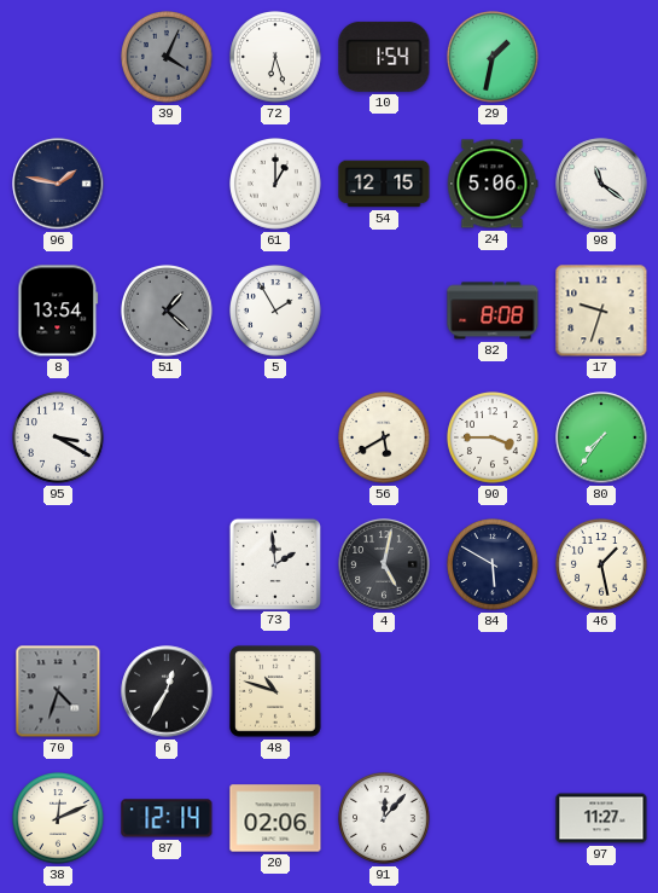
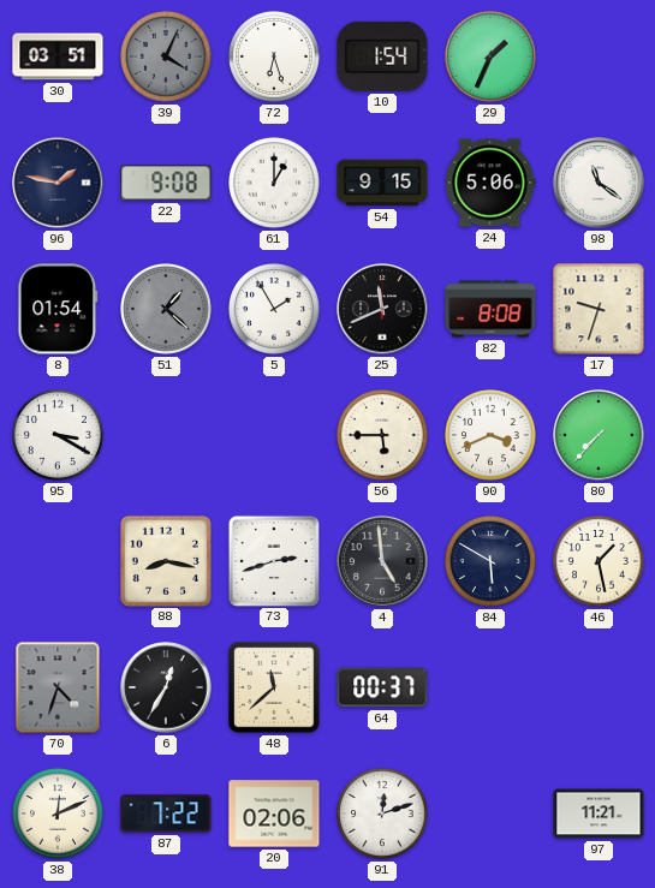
30: none -> 03:51
29: 1:32 -> 1:34
22: none -> 9:08
54: 12:15 -> 9:15
8: 13:54 -> 01:54
25: none -> 11:41
56: 5:40 -> 5:45
90: 3:45 -> 3:41
80: 7:36 -> 7:37
88: none -> 8:17
73: 1:59 -> 2:42
4: 5:02 -> 4:59
48: 10:48 -> 11:38
64: none -> 00:37
87: 12:14 -> 7:22
91: 12:07 -> 12:12
97: 11:27 -> 11:21
